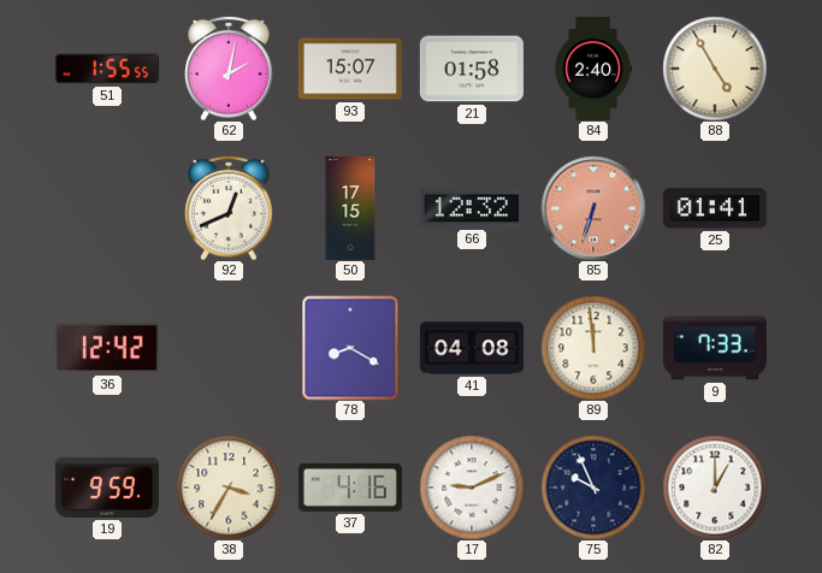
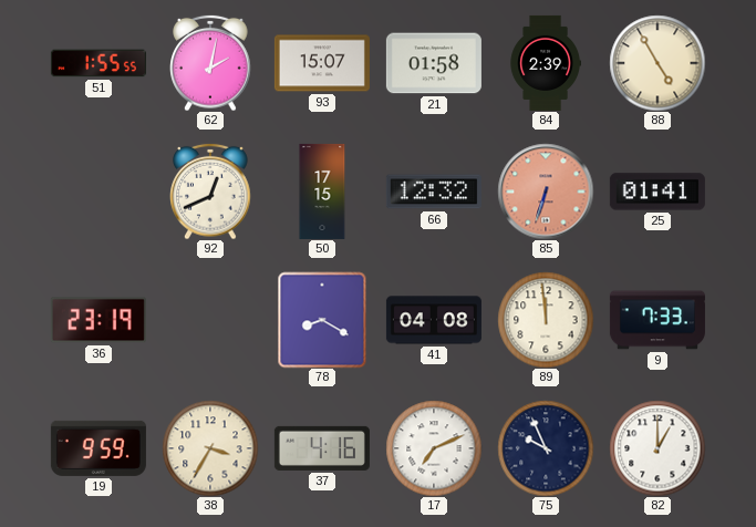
84: 2:40 -> 2:39
36: 12:42 -> 23:19
17: 9:11 -> 7:11
